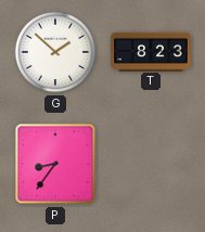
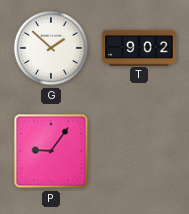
T: 8:23 -> 9:02
P: 8:36 -> 9:06
